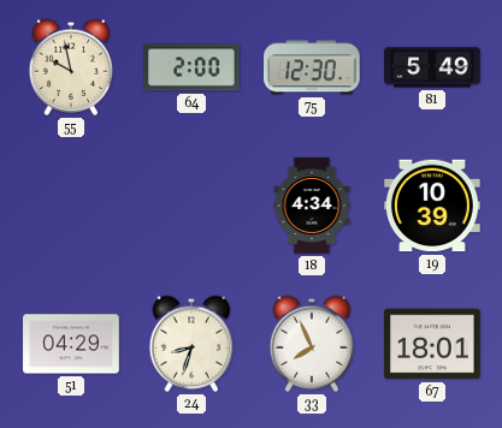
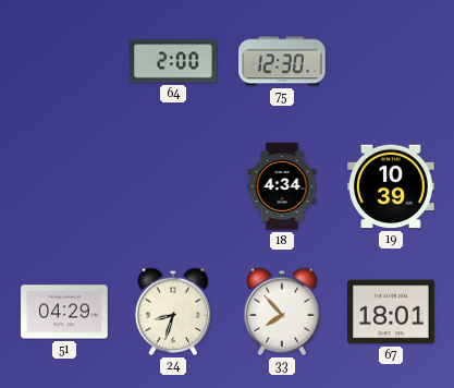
55: 9:58 -> none
81: 5:49 -> none
33: 7:56 -> 7:53
